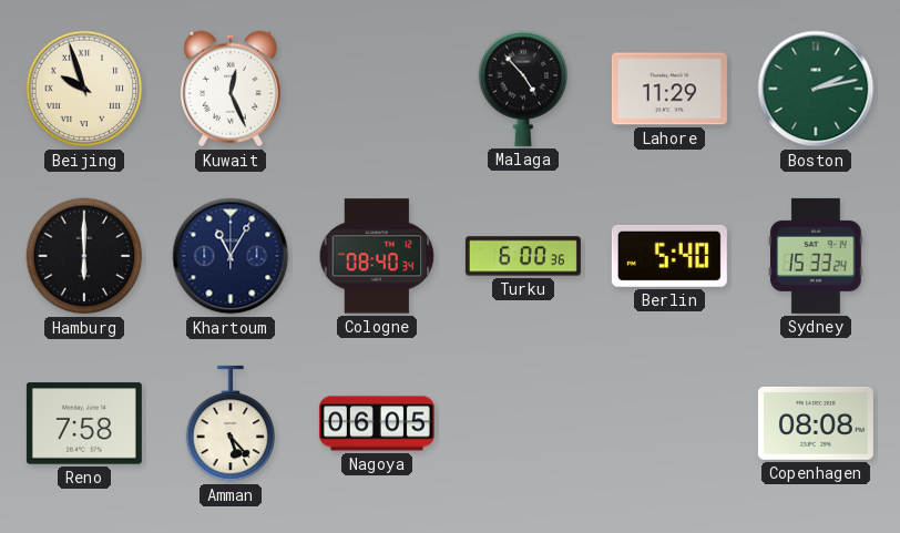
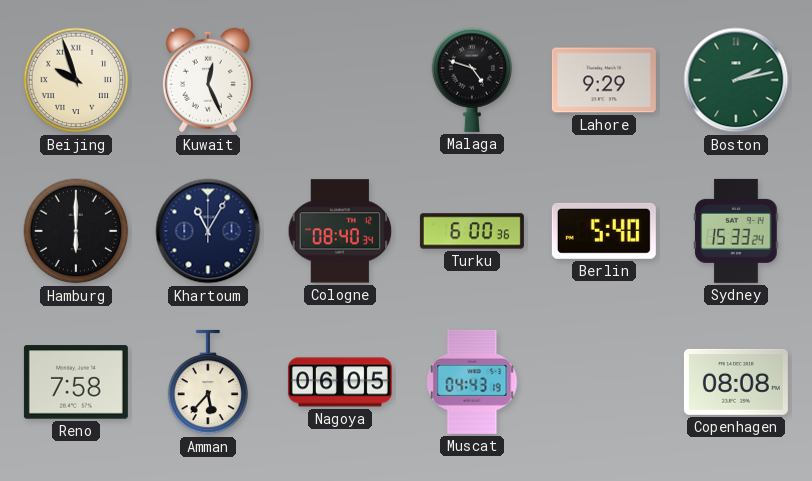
Malaga: 4:53 -> 4:48
Lahore: 11:29 -> 9:29
Amman: 5:23 -> 5:37
Muscat: none -> 04:43
